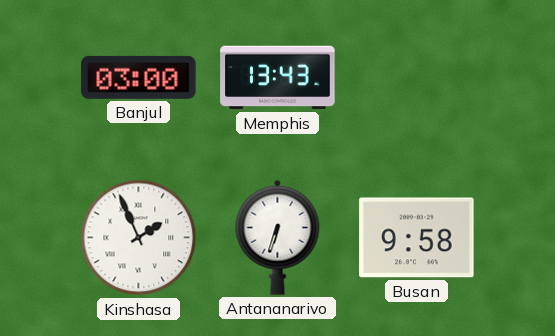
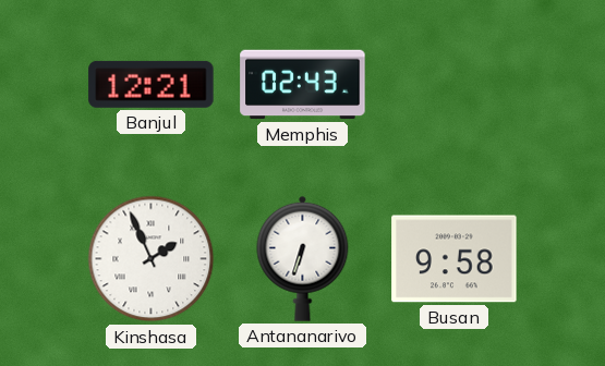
Banjul: 03:00 -> 12:21
Memphis: 13:43 -> 02:43
